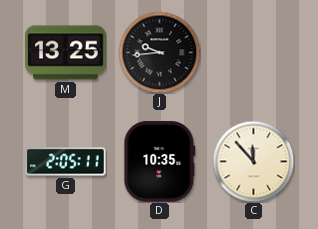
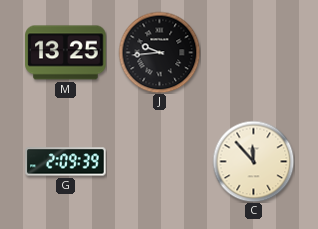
G: 2:05 -> 2:09
D: 10:35 -> none
